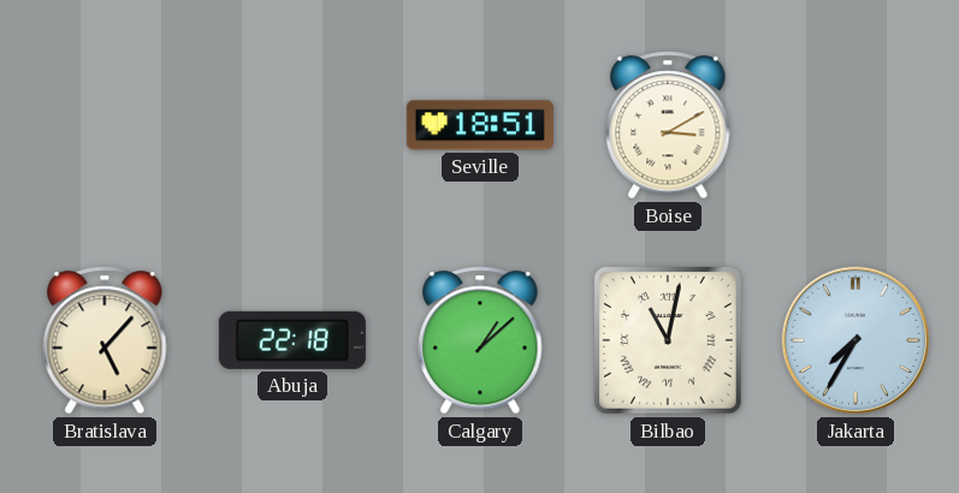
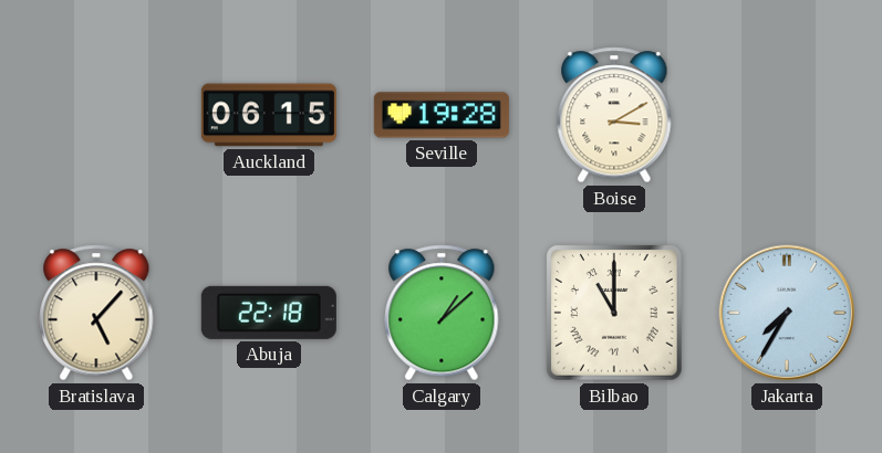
Auckland: none -> 06:15
Seville: 18:51 -> 19:28
Bilbao: 11:02 -> 11:00
